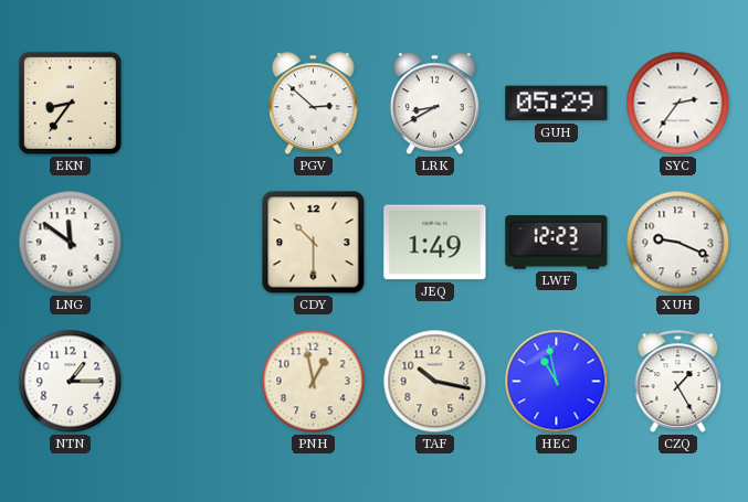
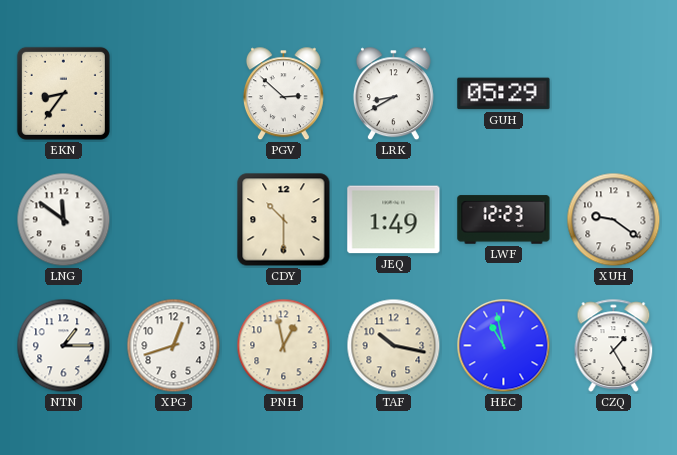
SYC: 2:36 -> none
XUH: 9:19 -> 9:21
XPG: none -> 12:42
